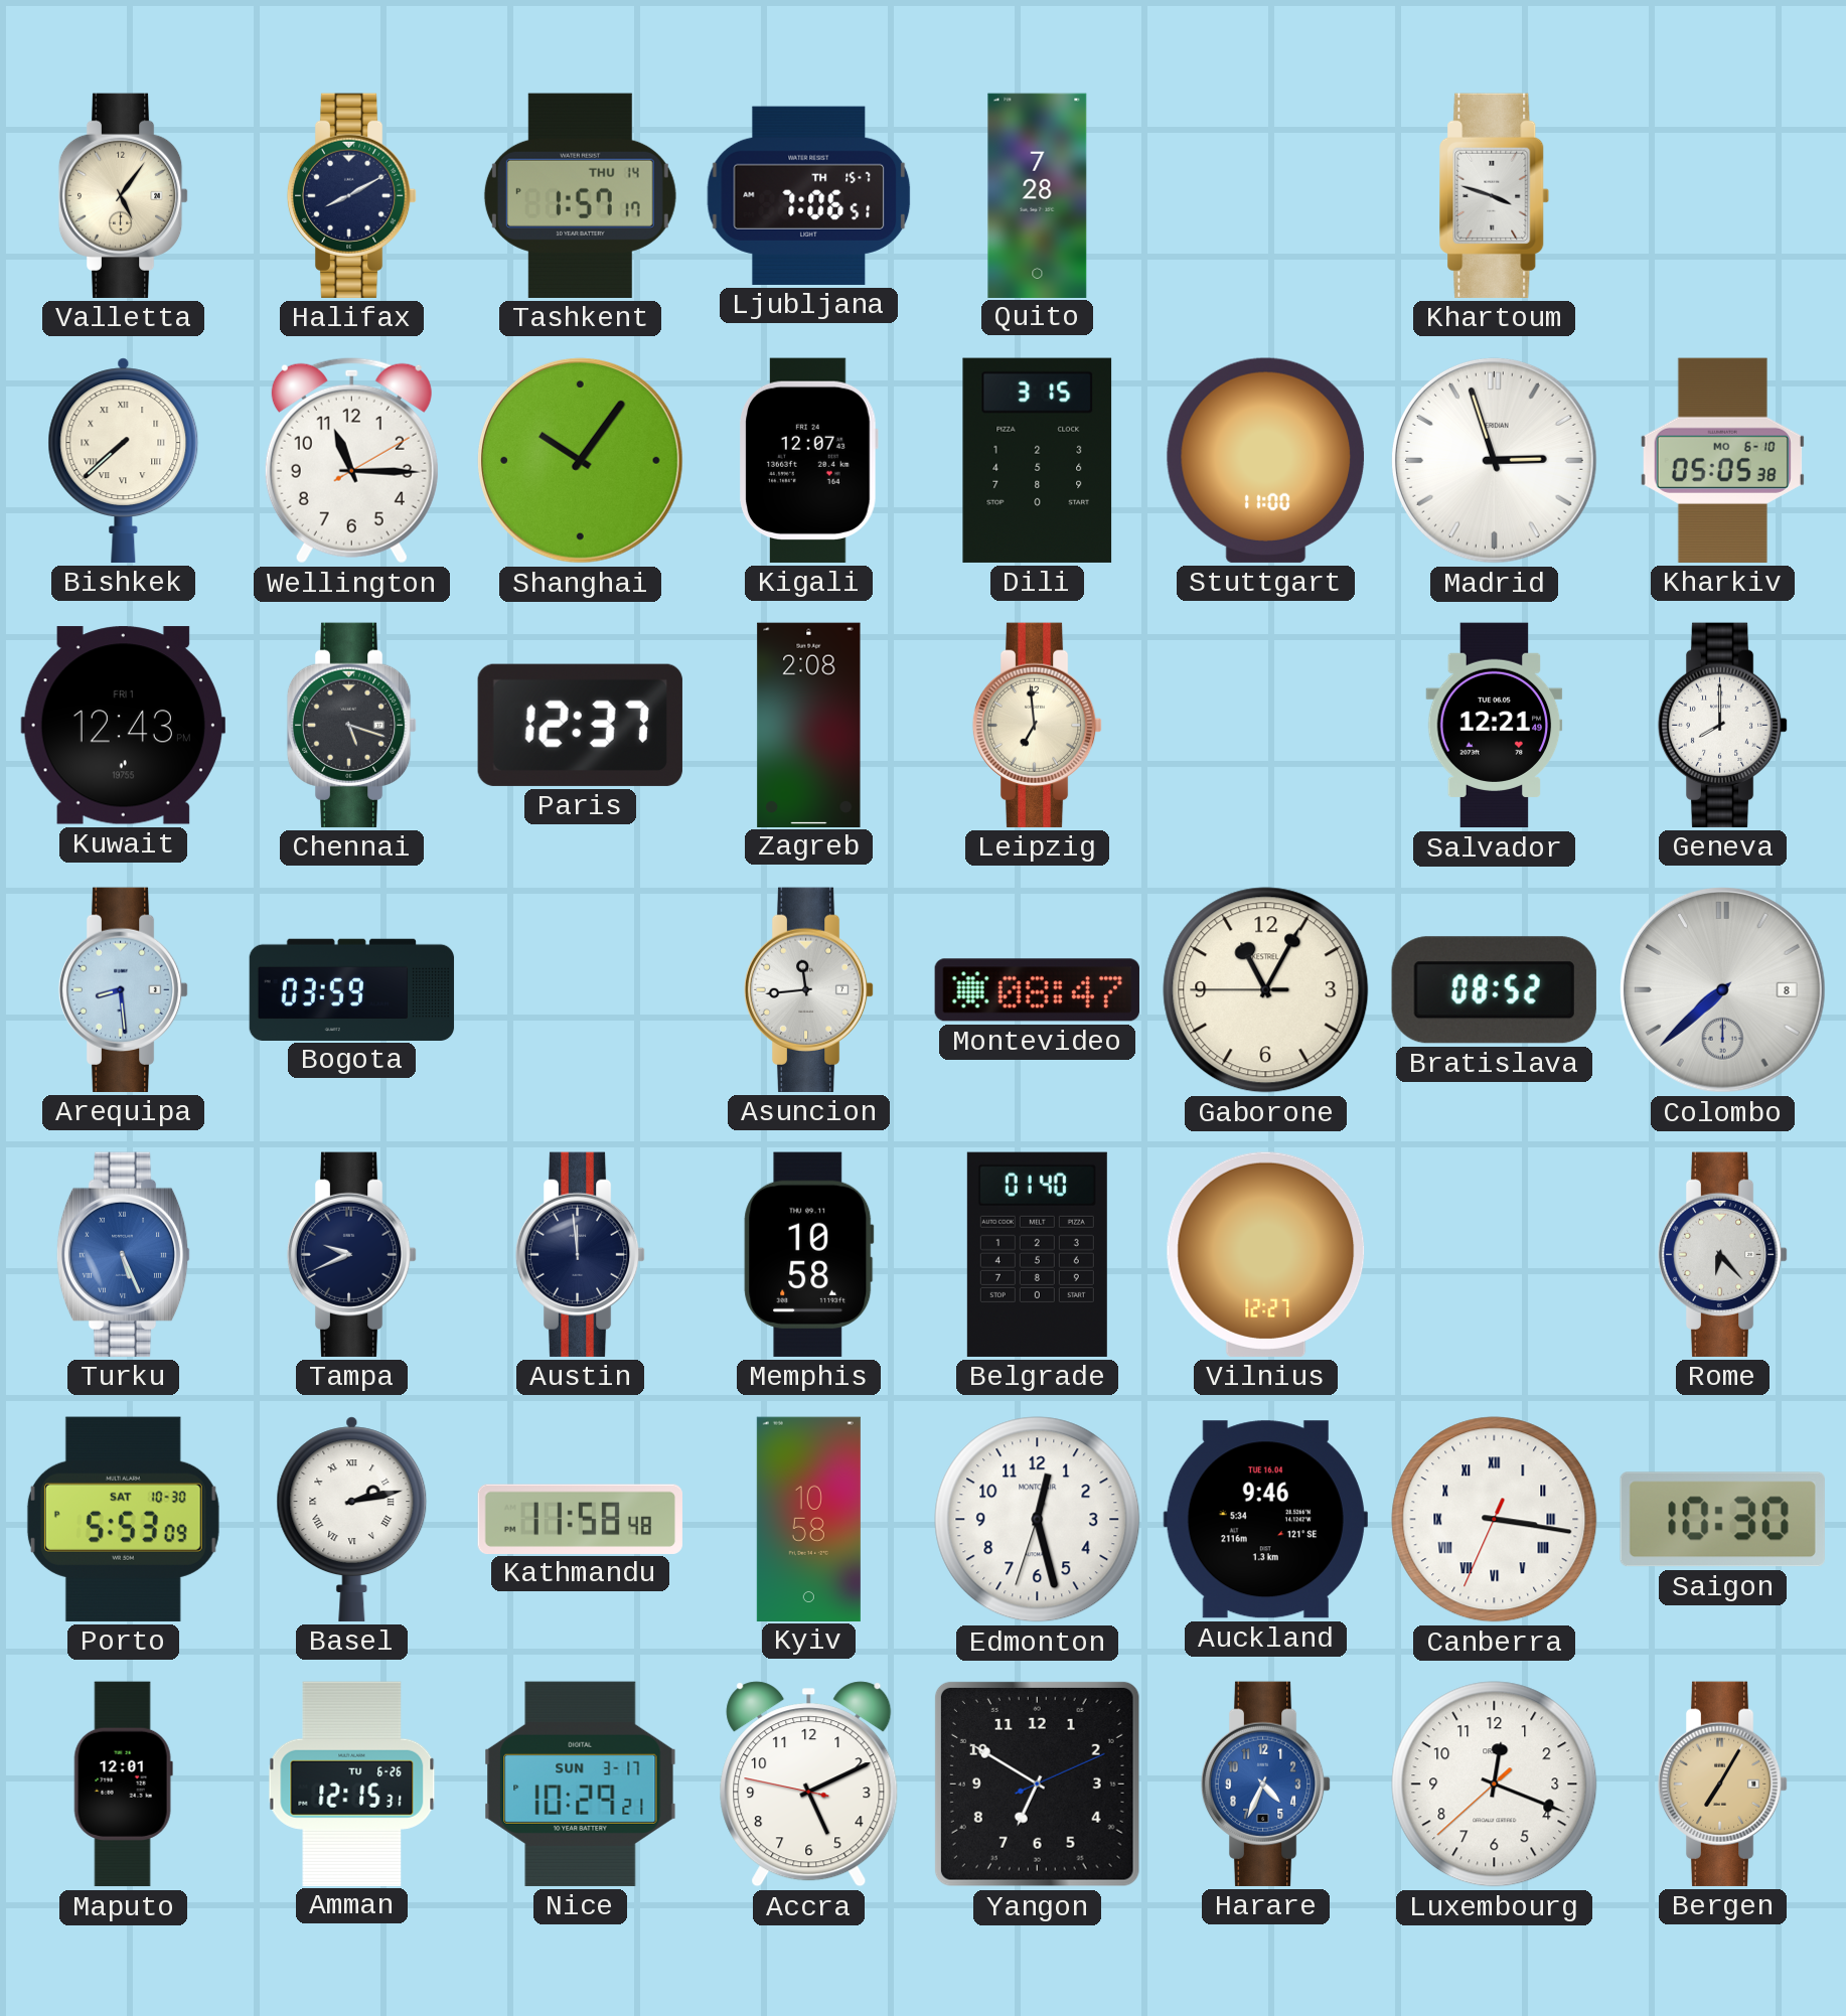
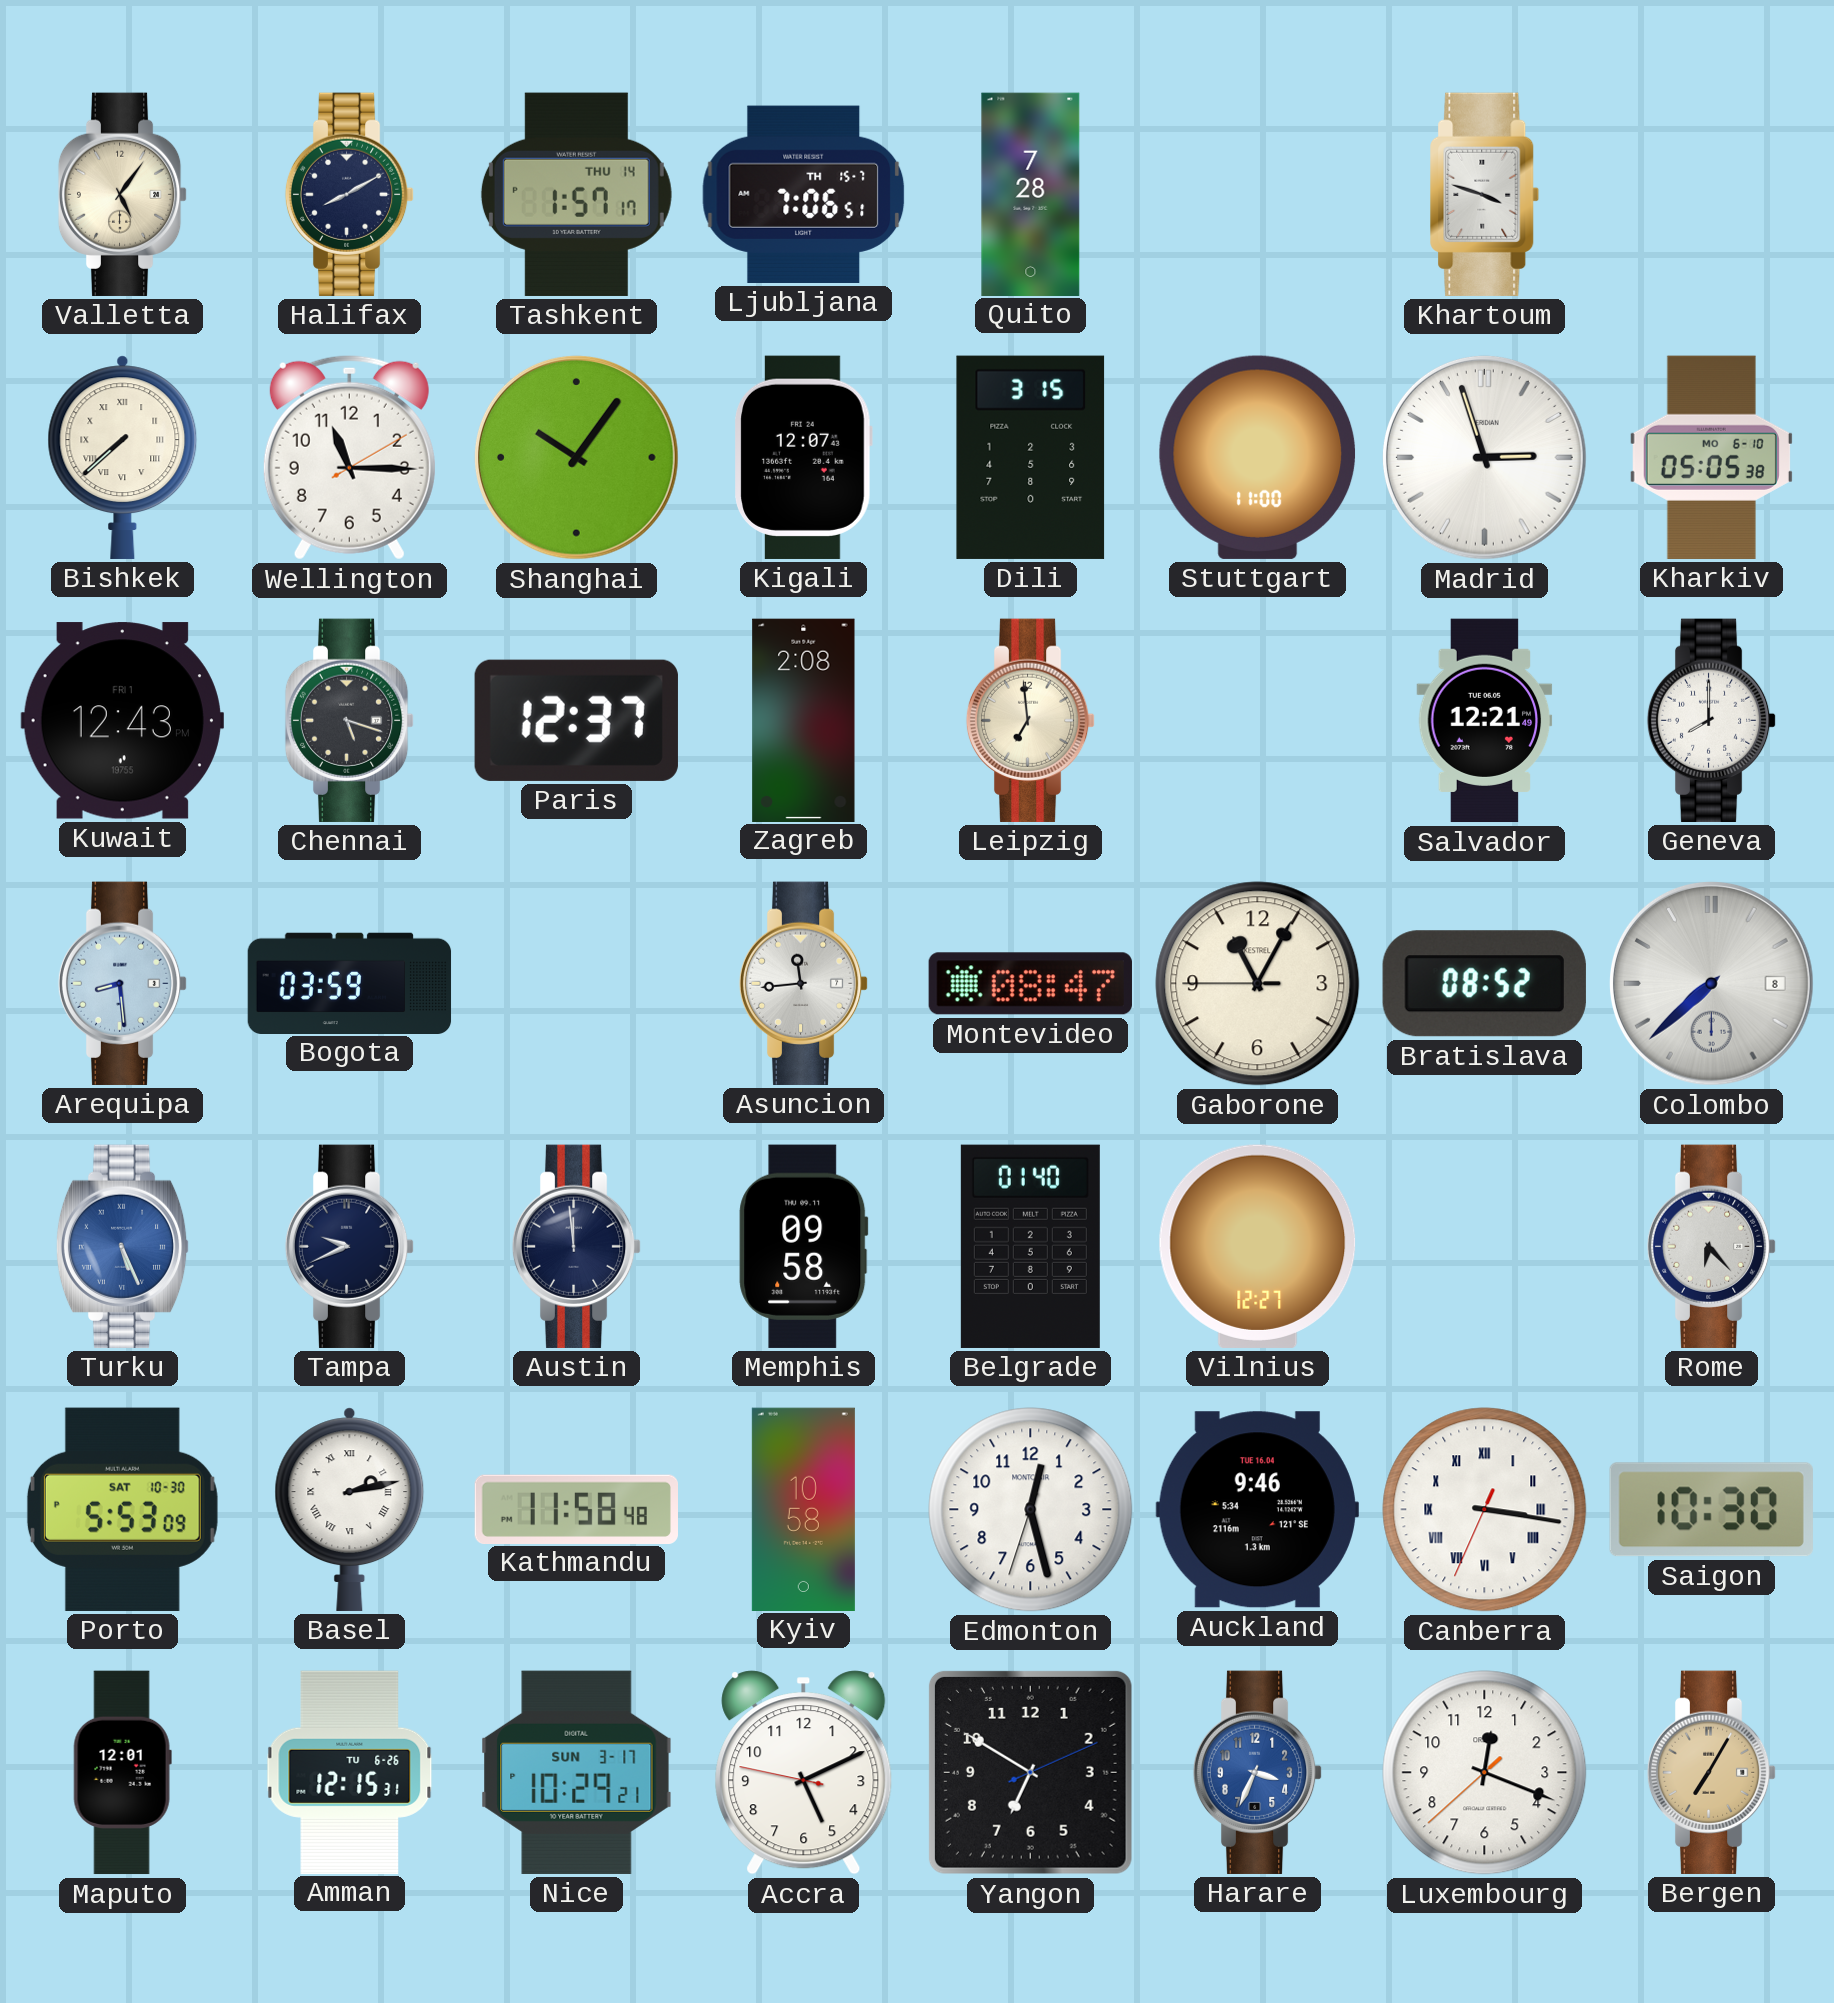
Memphis: 10:58 -> 09:58
Harare: 4:34 -> 3:34
